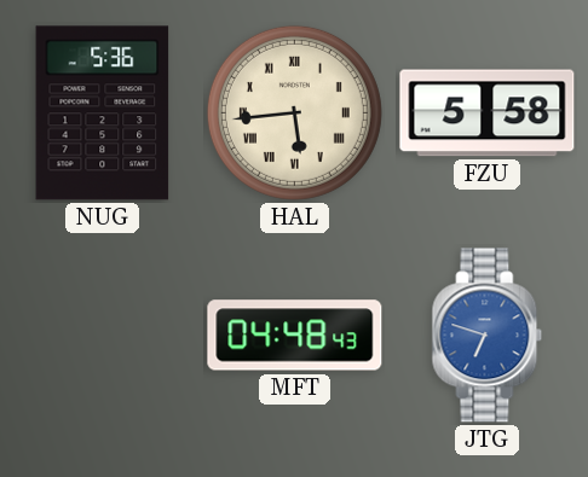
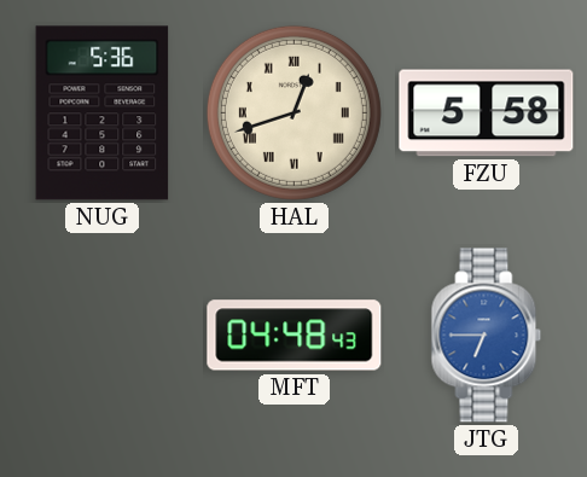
HAL: 5:44 -> 12:42
JTG: 6:48 -> 6:45
